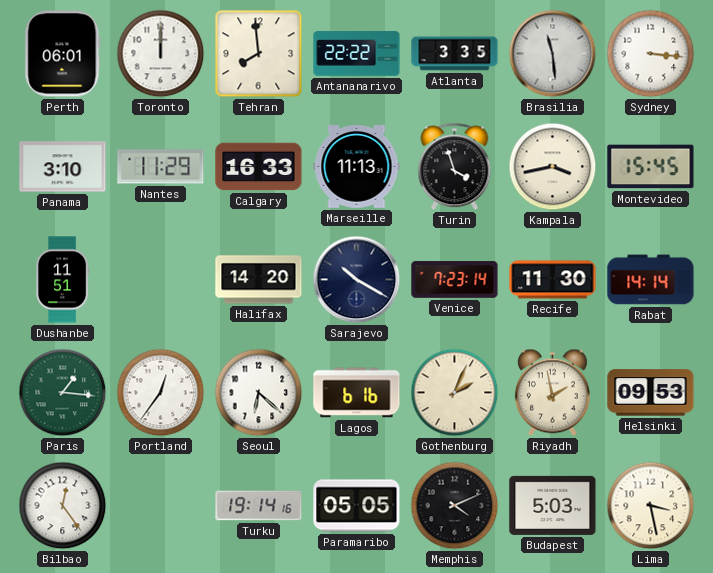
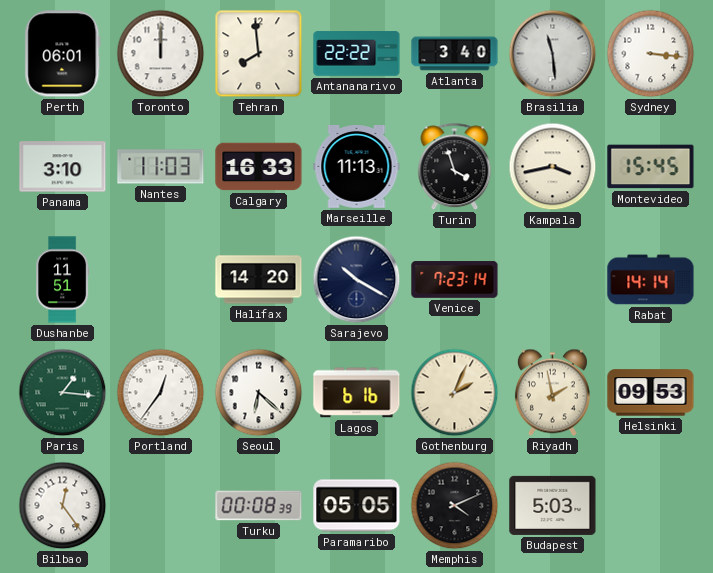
Atlanta: 3:35 -> 3:40
Nantes: 11:29 -> 11:03
Recife: 11:30 -> none
Turku: 19:14 -> 00:08
Lima: 3:28 -> none
